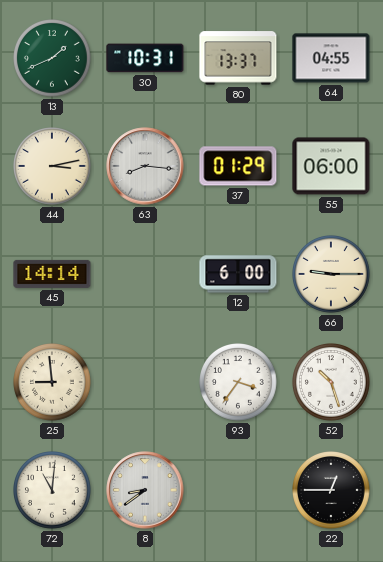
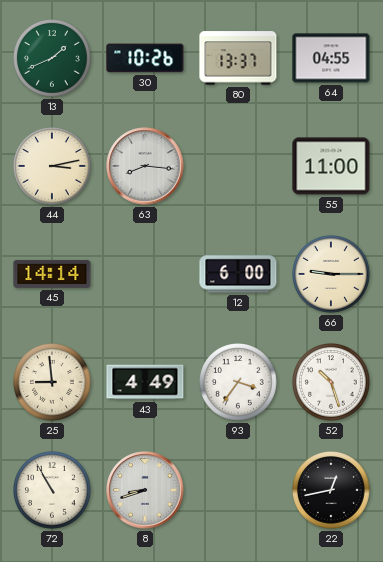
30: 10:31 -> 10:26
37: 01:29 -> none
55: 06:00 -> 11:00
43: none -> 4:49
72: 11:01 -> 10:55
8: 8:39 -> 8:42
22: 12:45 -> 12:43
